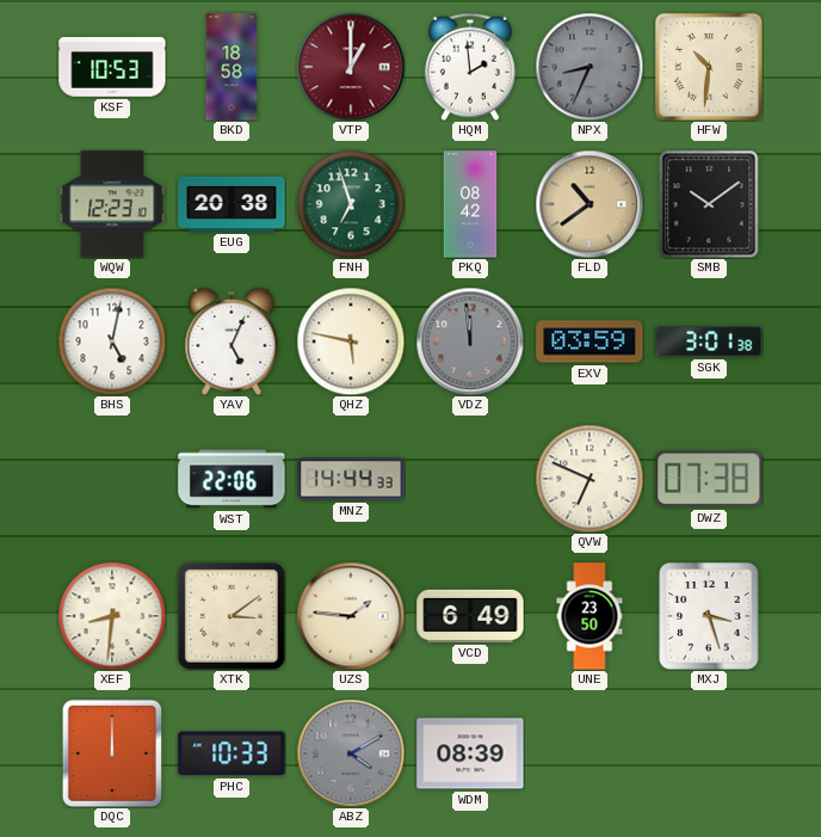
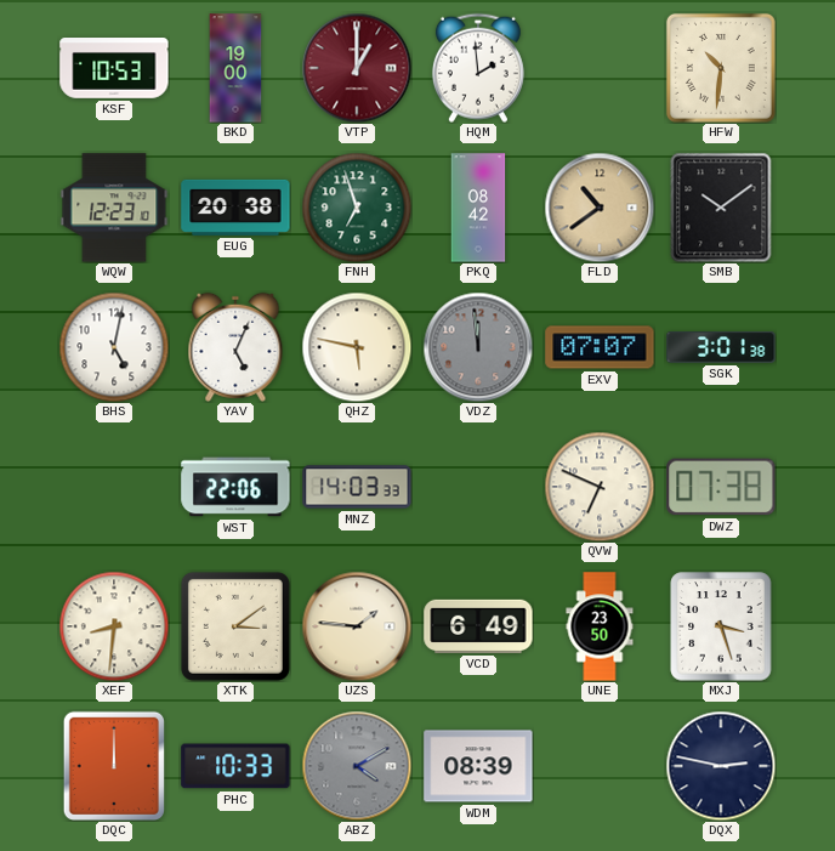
BKD: 18:58 -> 19:00
NPX: 8:34 -> none
EXV: 03:59 -> 07:07
MNZ: 14:44 -> 14:03
DQX: none -> 2:47
